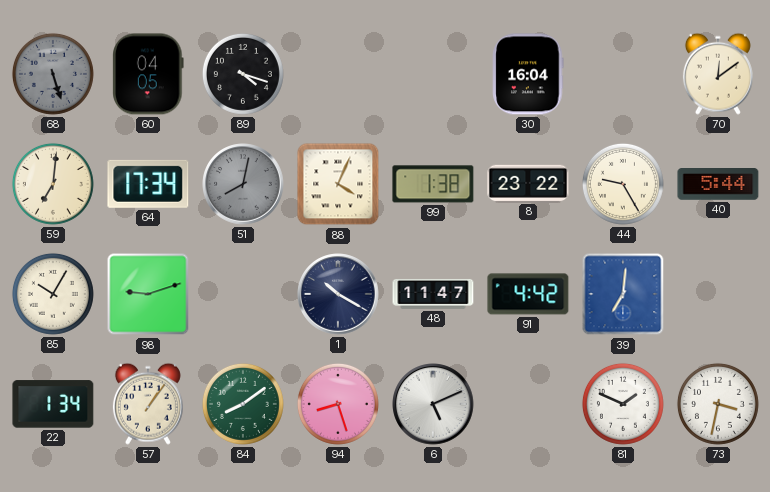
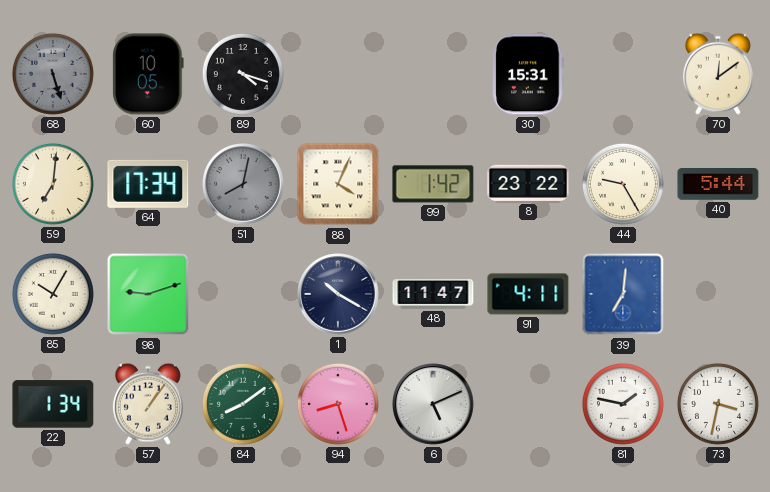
60: 04:05 -> 10:05
30: 16:04 -> 15:31
99: 1:38 -> 1:42
91: 4:42 -> 4:11
81: 1:49 -> 1:47
